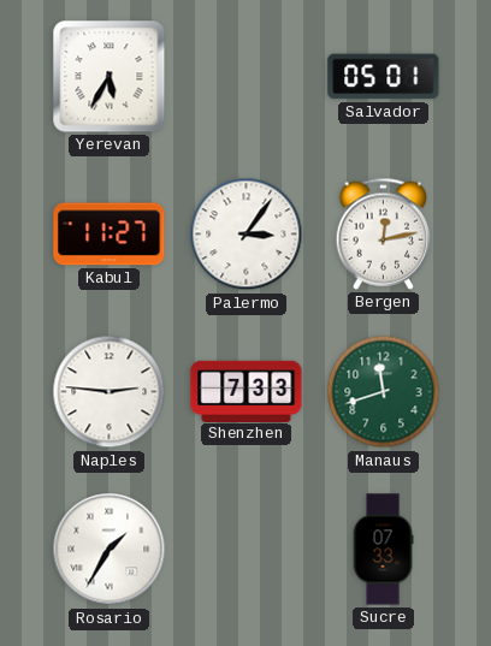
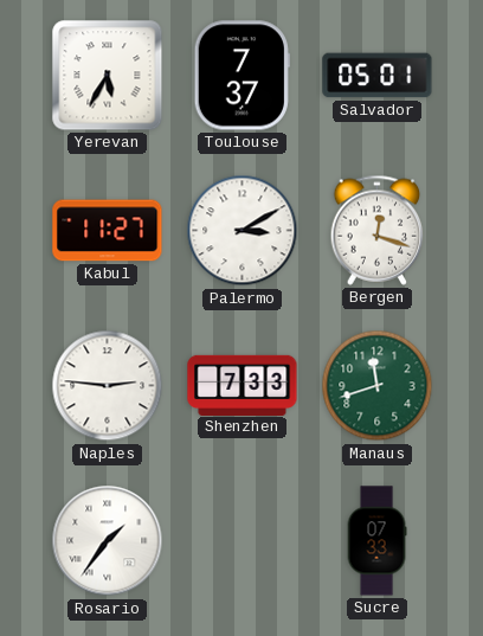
Toulouse: none -> 7:37
Palermo: 3:06 -> 3:10
Bergen: 12:13 -> 12:18
Rosario: 1:35 -> 1:36
